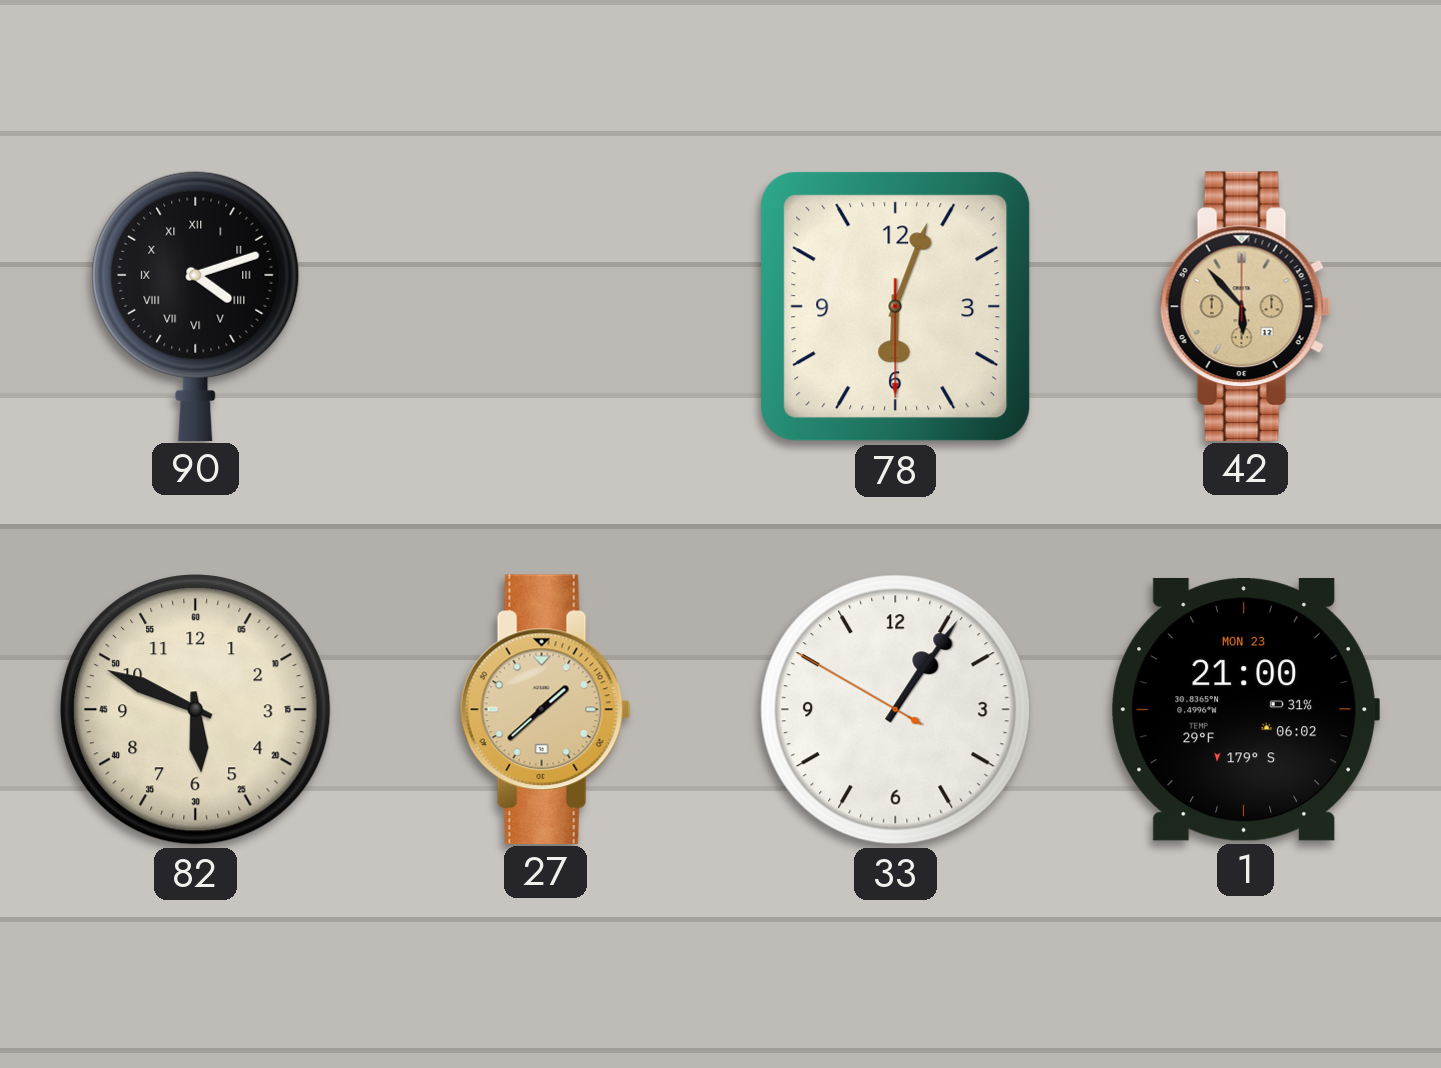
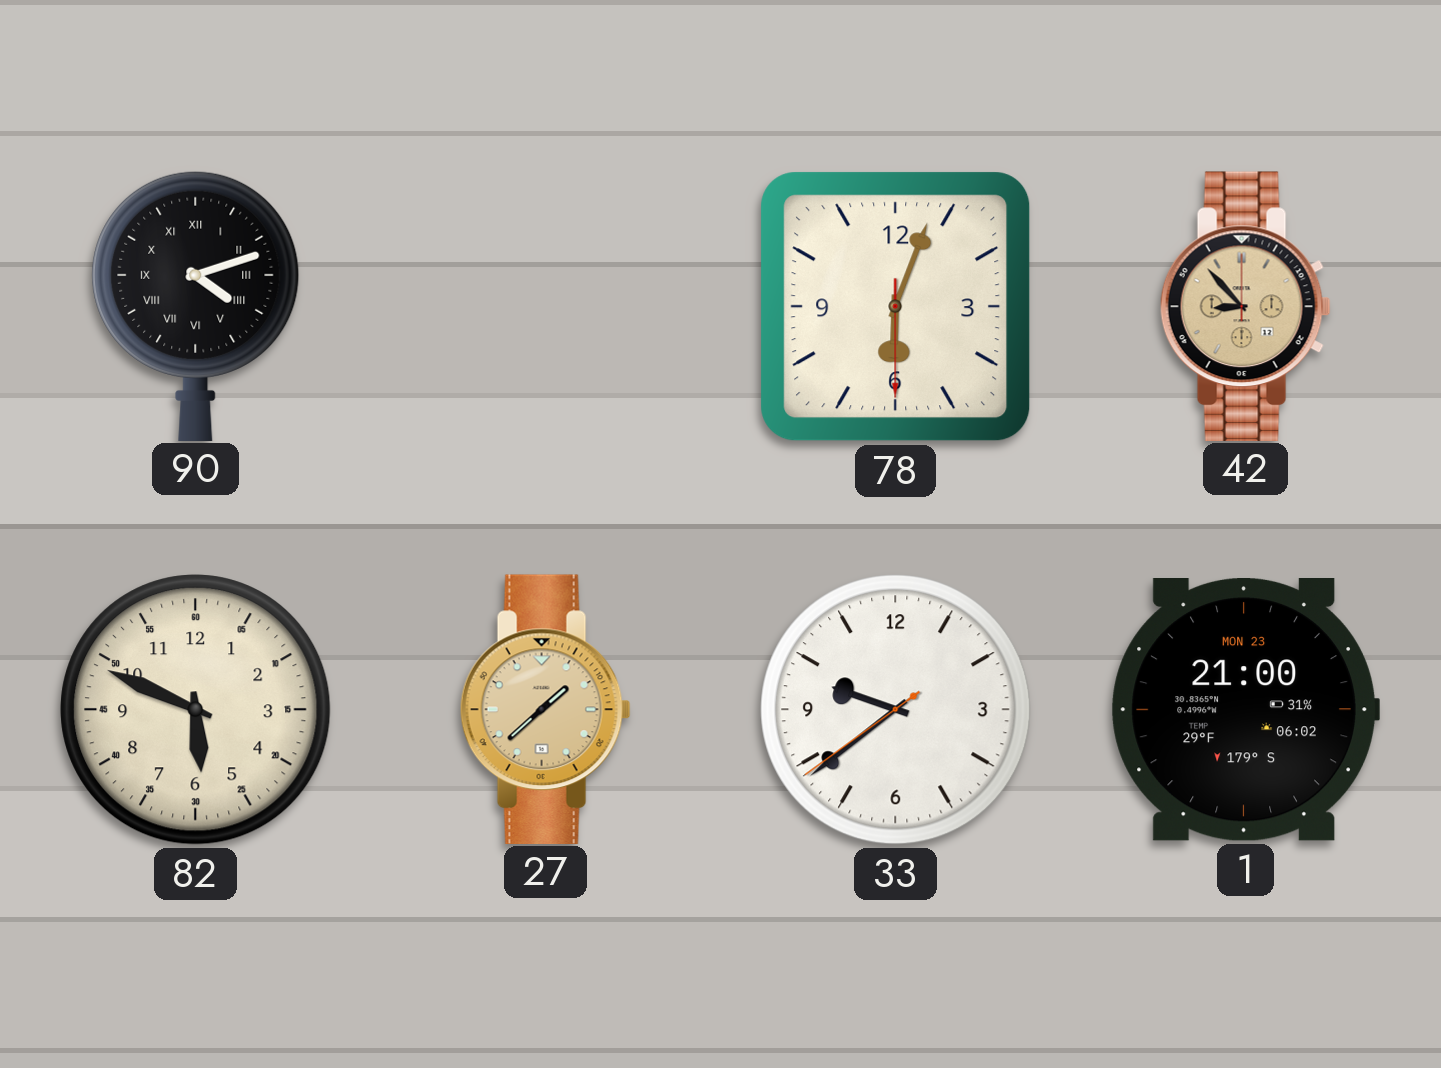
42: 5:53 -> 8:53
33: 1:05 -> 9:38
